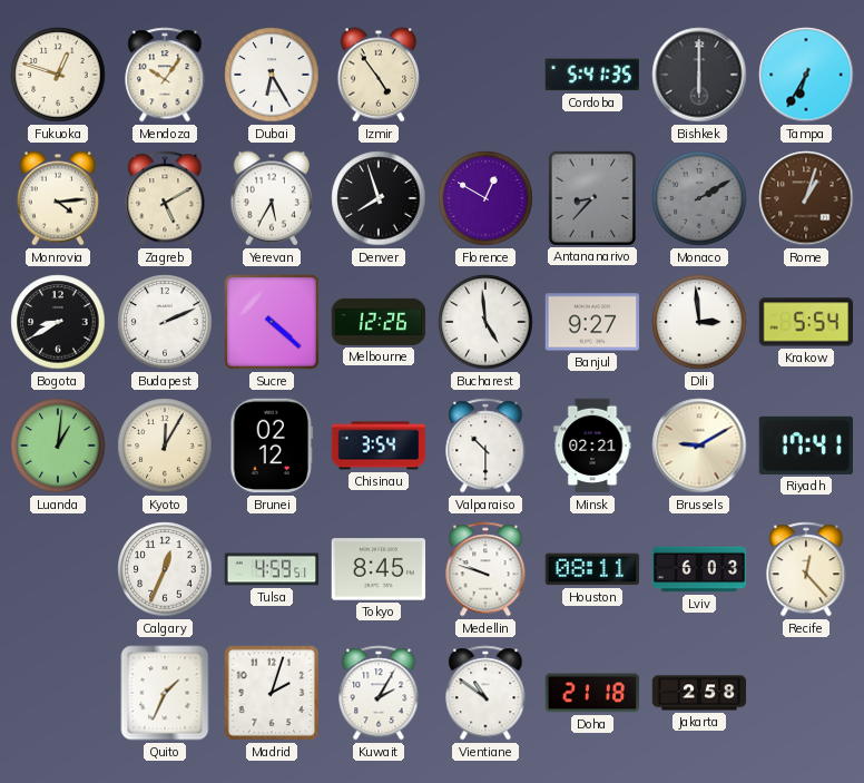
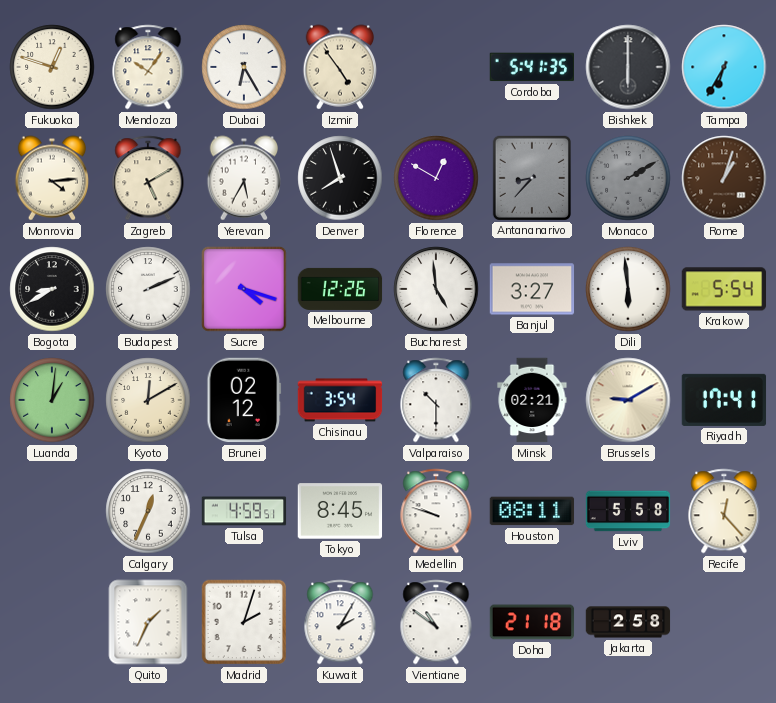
Sucre: 4:22 -> 4:18
Banjul: 9:27 -> 3:27
Dili: 2:59 -> 5:59
Kyoto: 12:05 -> 12:10
Lviv: 6:03 -> 5:58
